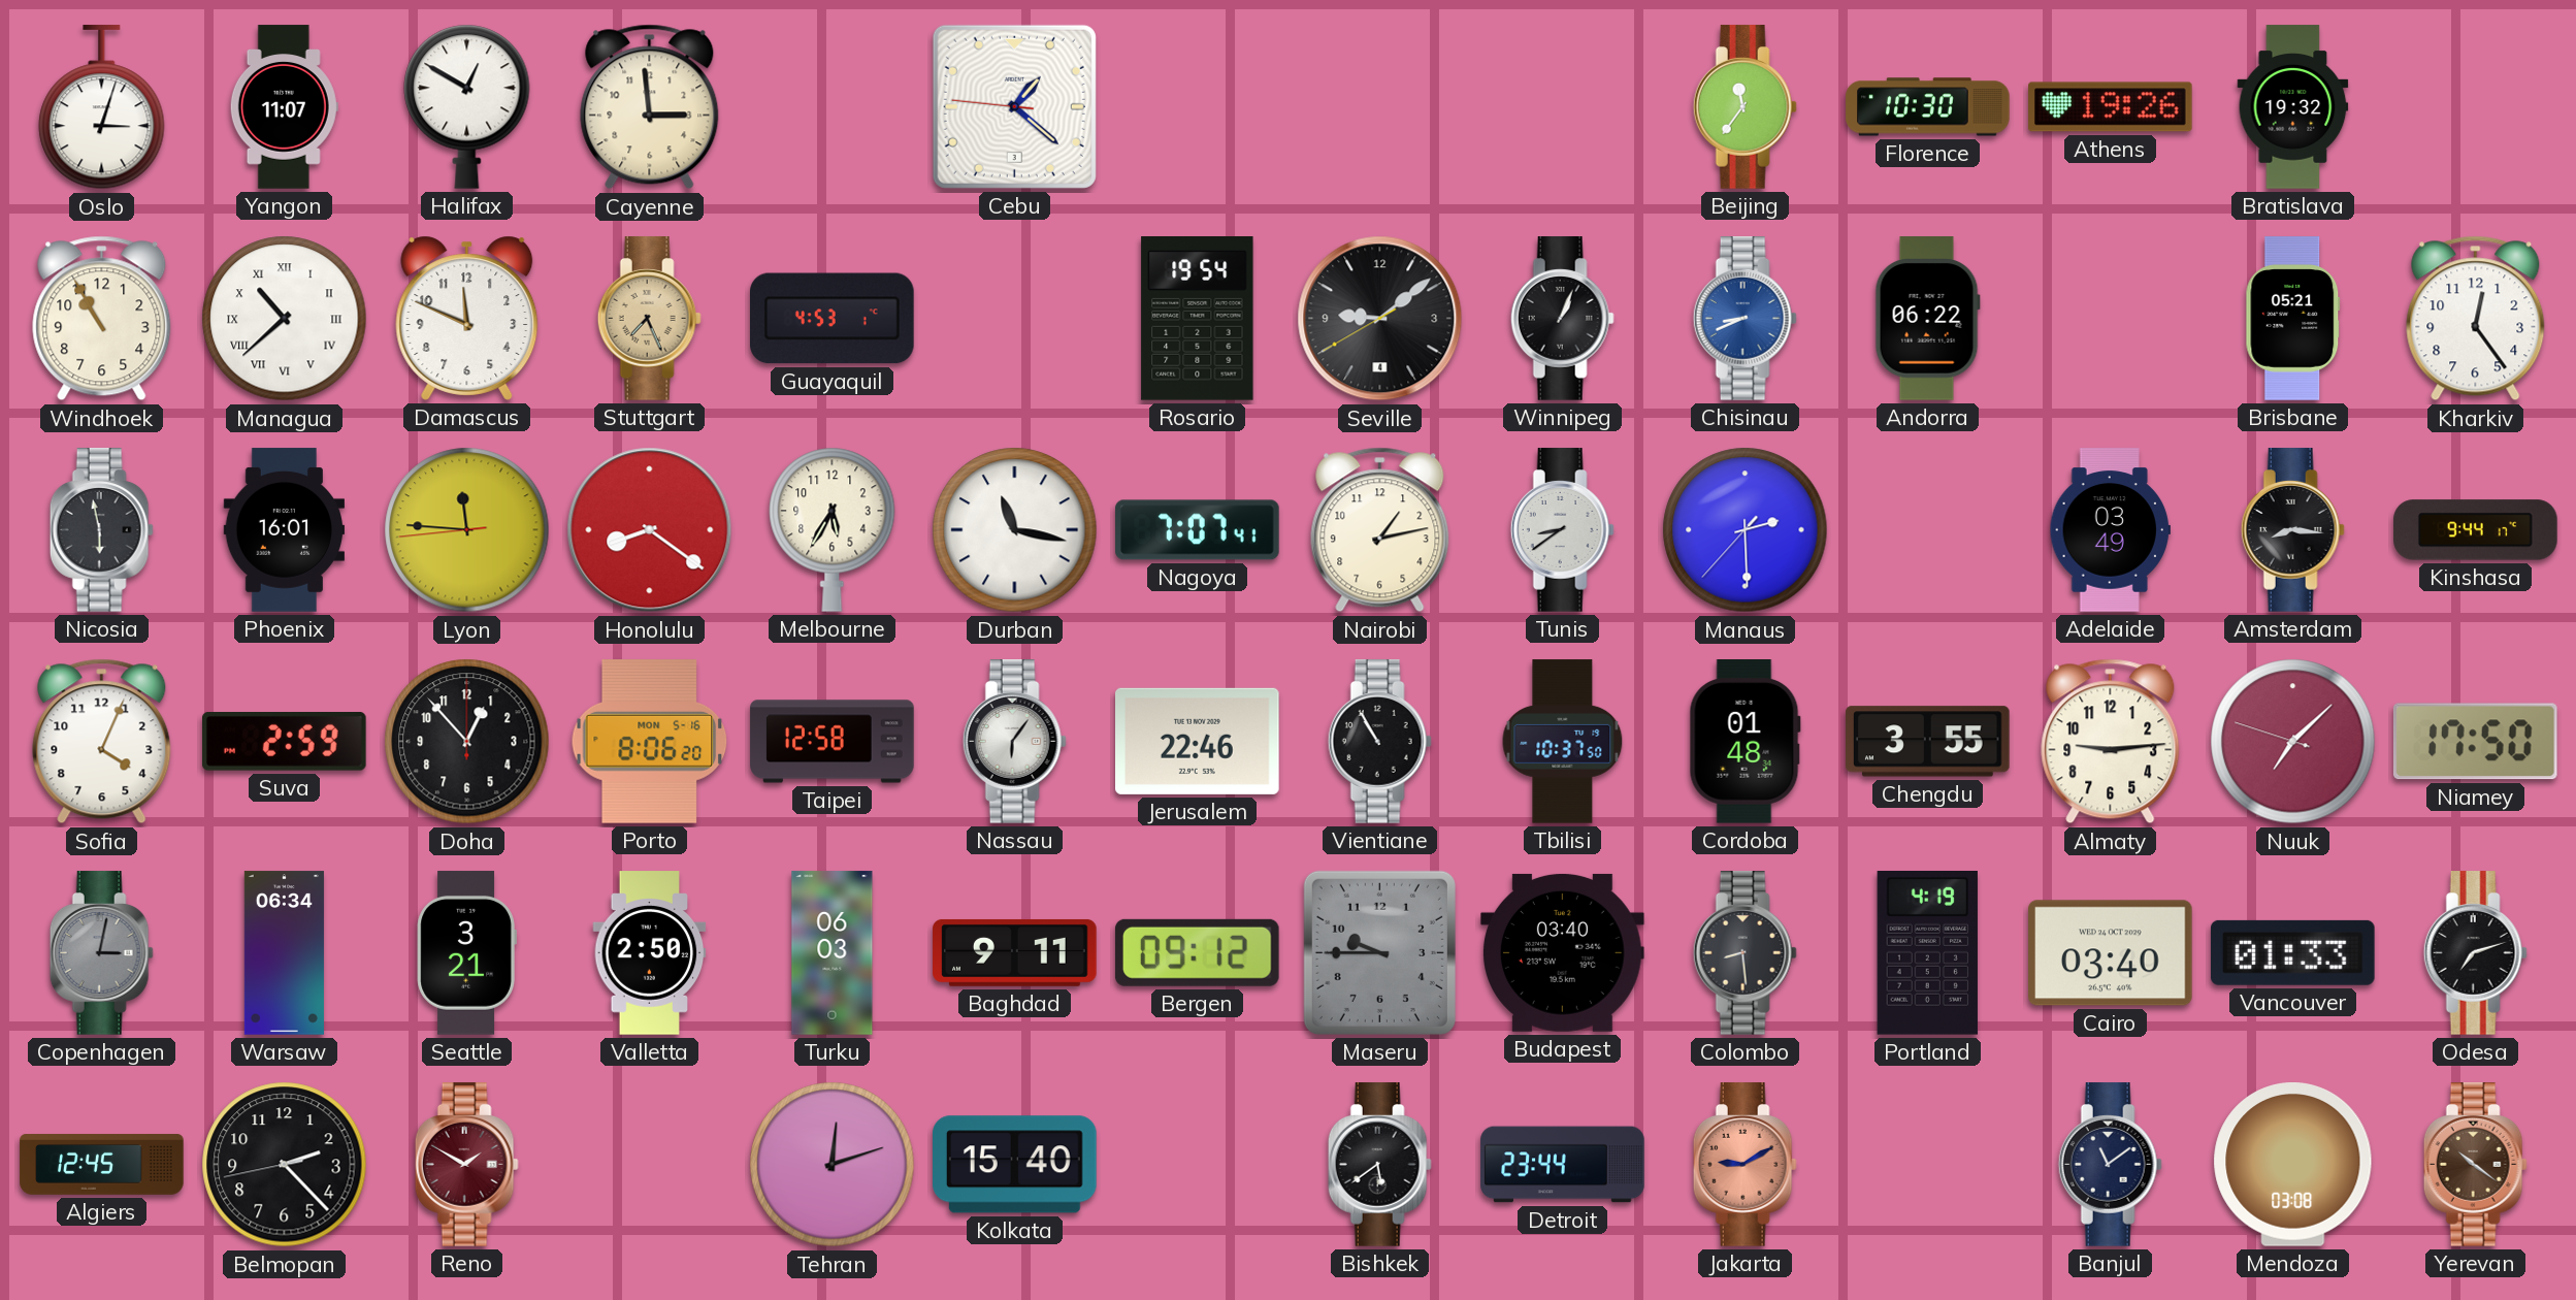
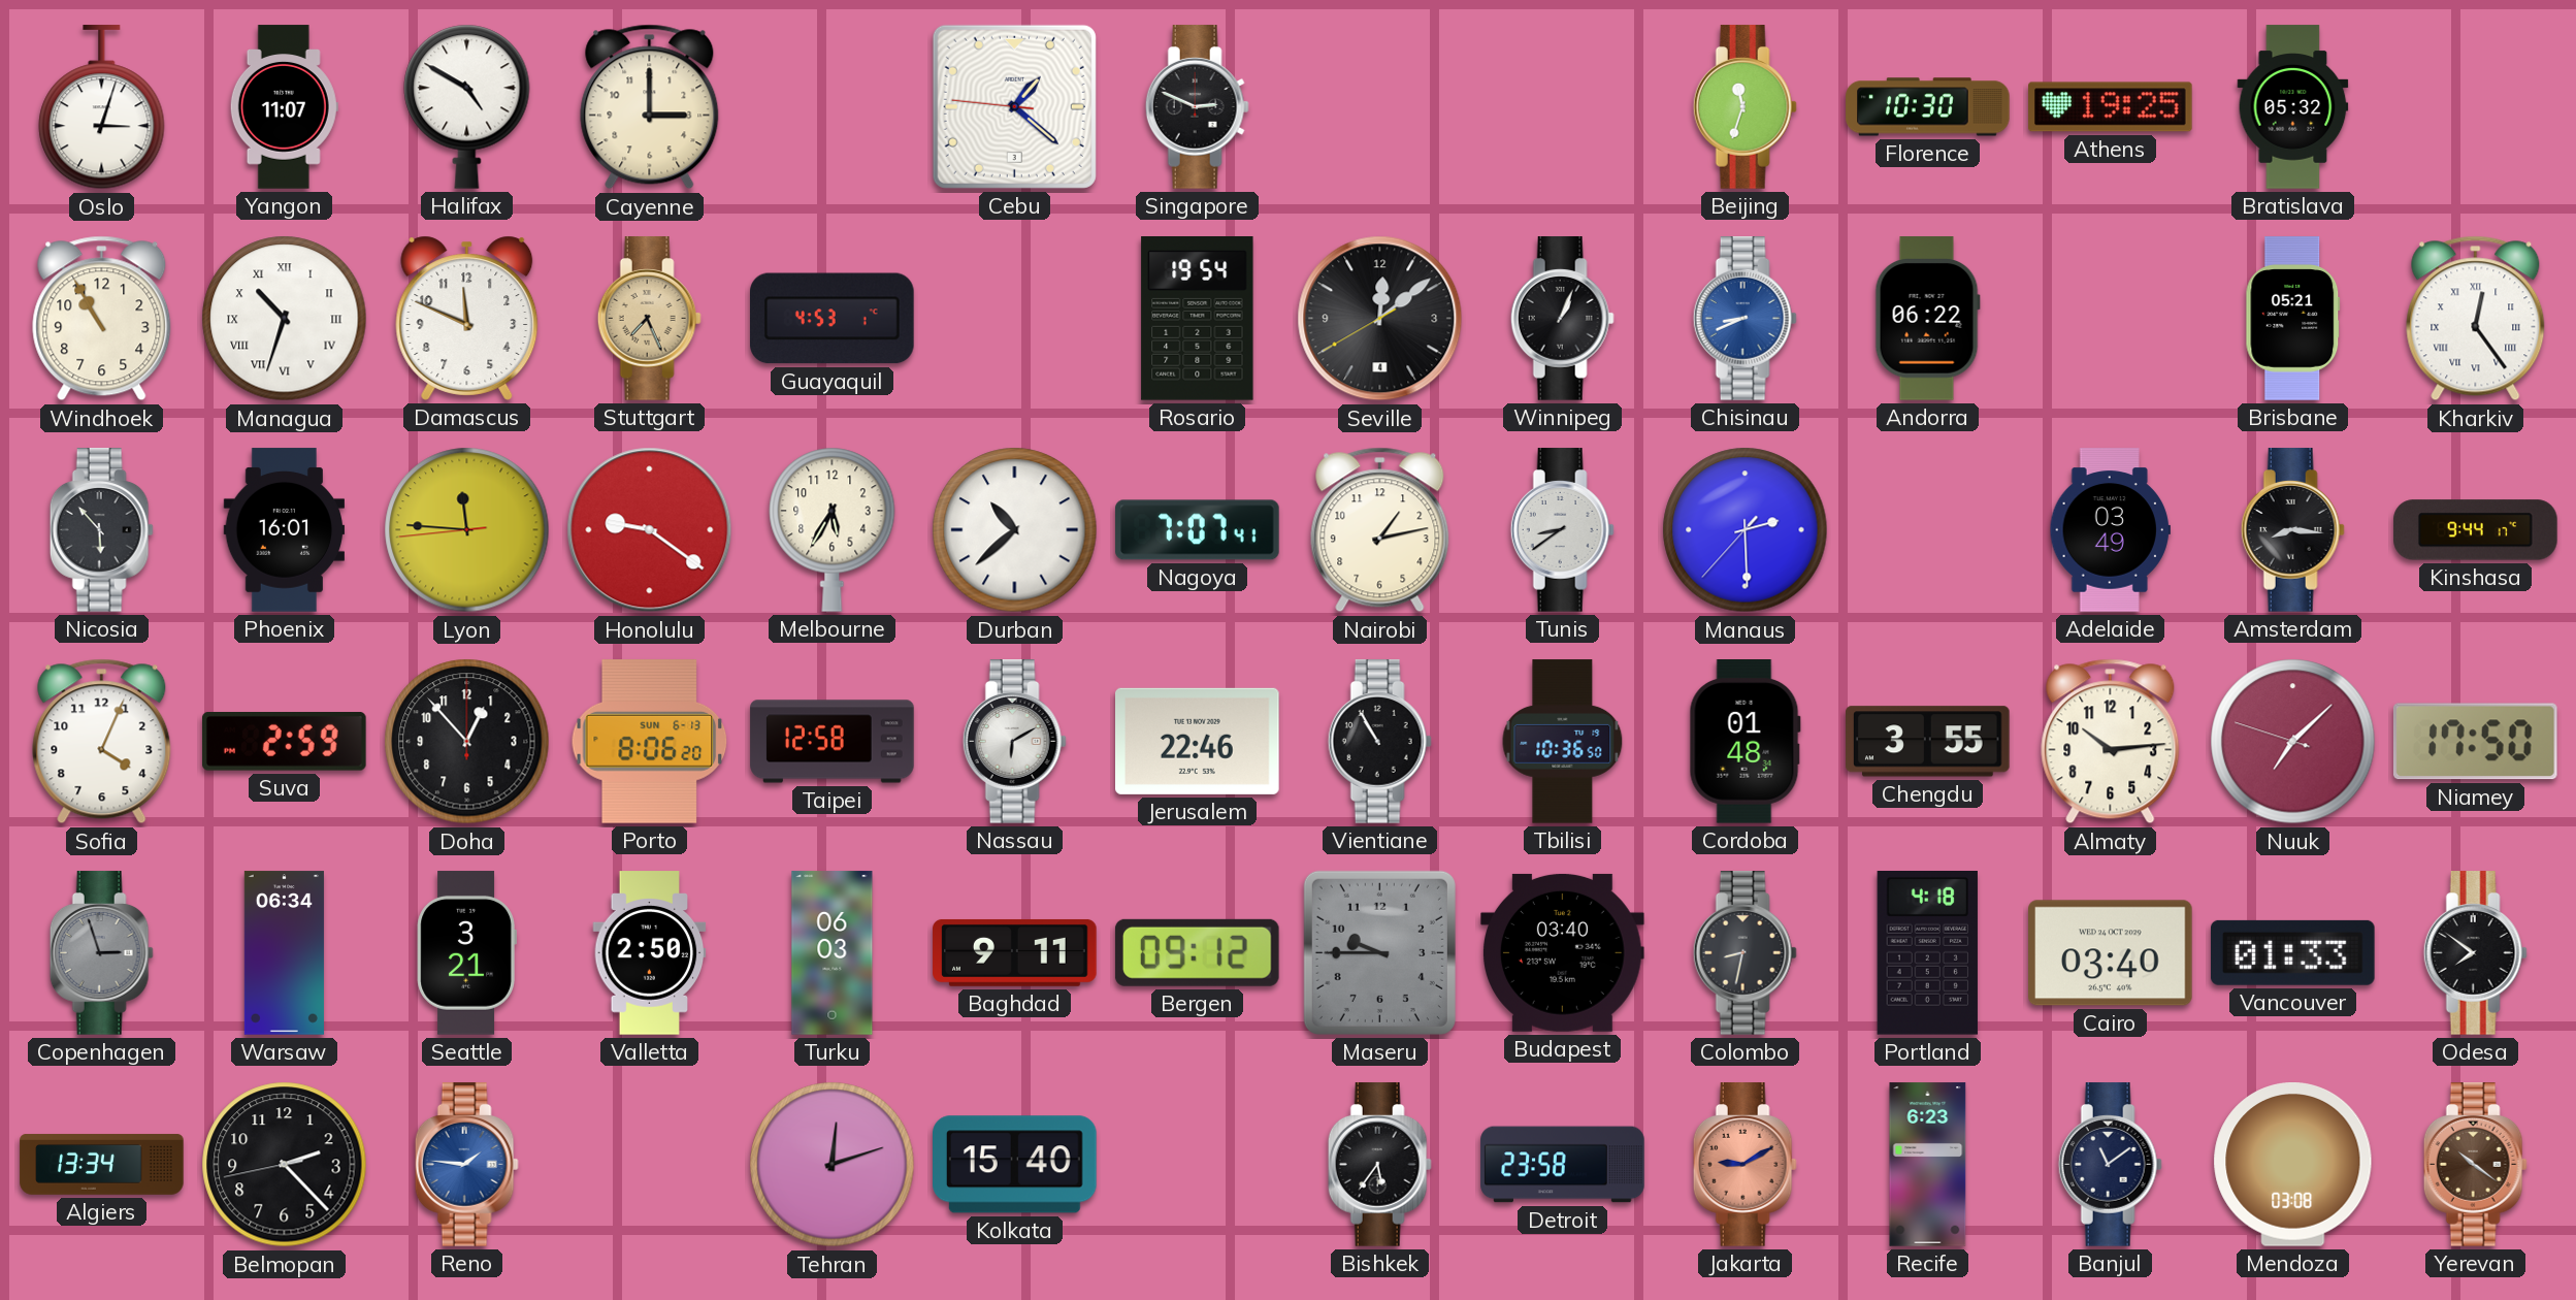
Halifax: 12:50 -> 4:50
Cayenne: 2:59 -> 3:00
Singapore: none -> 2:49
Beijing: 11:36 -> 11:33
Athens: 19:26 -> 19:25
Bratislava: 19:32 -> 05:32
Managua: 10:38 -> 10:33
Seville: 9:08 -> 12:08
Kharkiv numerals: Arabic -> Roman
Nicosia: 5:58 -> 5:53
Honolulu: 8:21 -> 9:21
Durban: 11:17 -> 10:38
Porto date: MON 5-16 -> SUN 6-13
Nassau: 6:06 -> 6:10
Tbilisi: 10:37 -> 10:36
Almaty: 9:14 -> 10:14
Copenhagen: 3:02 -> 2:57
Colombo: 8:29 -> 8:32
Portland: 4:19 -> 4:18
Odesa: 7:12 -> 7:51
Algiers: 12:45 -> 13:34
Reno: 1:50 -> 1:46
Reno dial: burgundy -> blue
Bishkek: 5:39 -> 5:36
Detroit: 23:44 -> 23:58
Recife: none -> 6:23
